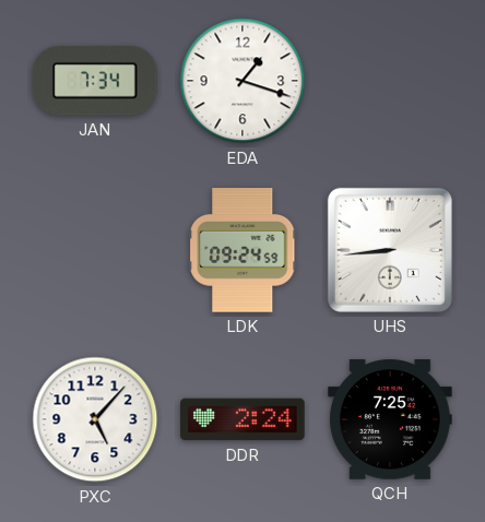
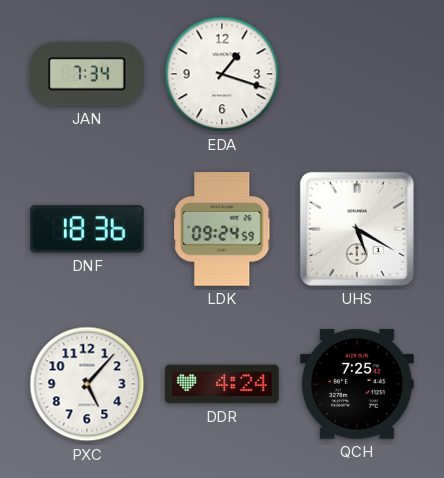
DNF: none -> 18:36
UHS: 8:44 -> 5:20
DDR: 2:24 -> 4:24
